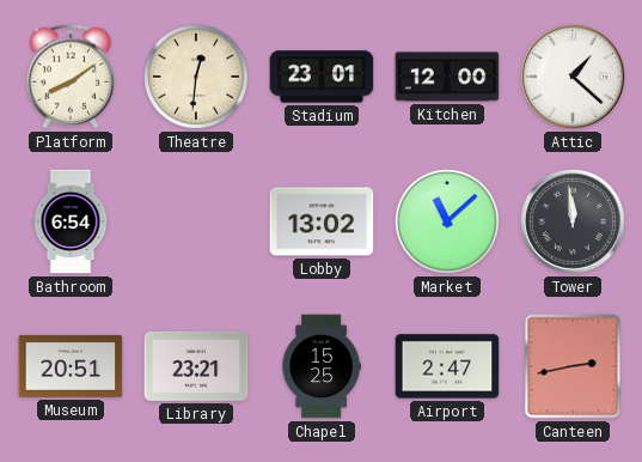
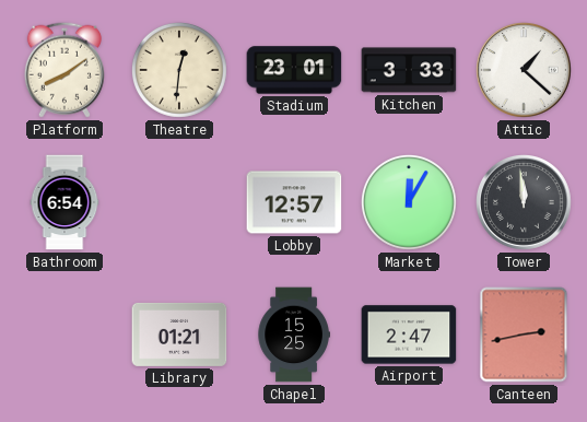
Kitchen: 12:00 -> 3:33
Lobby: 13:02 -> 12:57
Market: 11:08 -> 12:05
Museum: 20:51 -> none
Library: 23:21 -> 01:21
